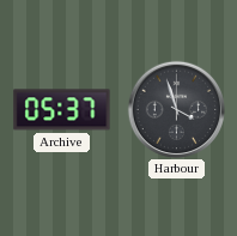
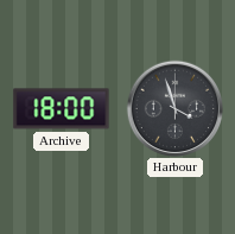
Archive: 05:37 -> 18:00
